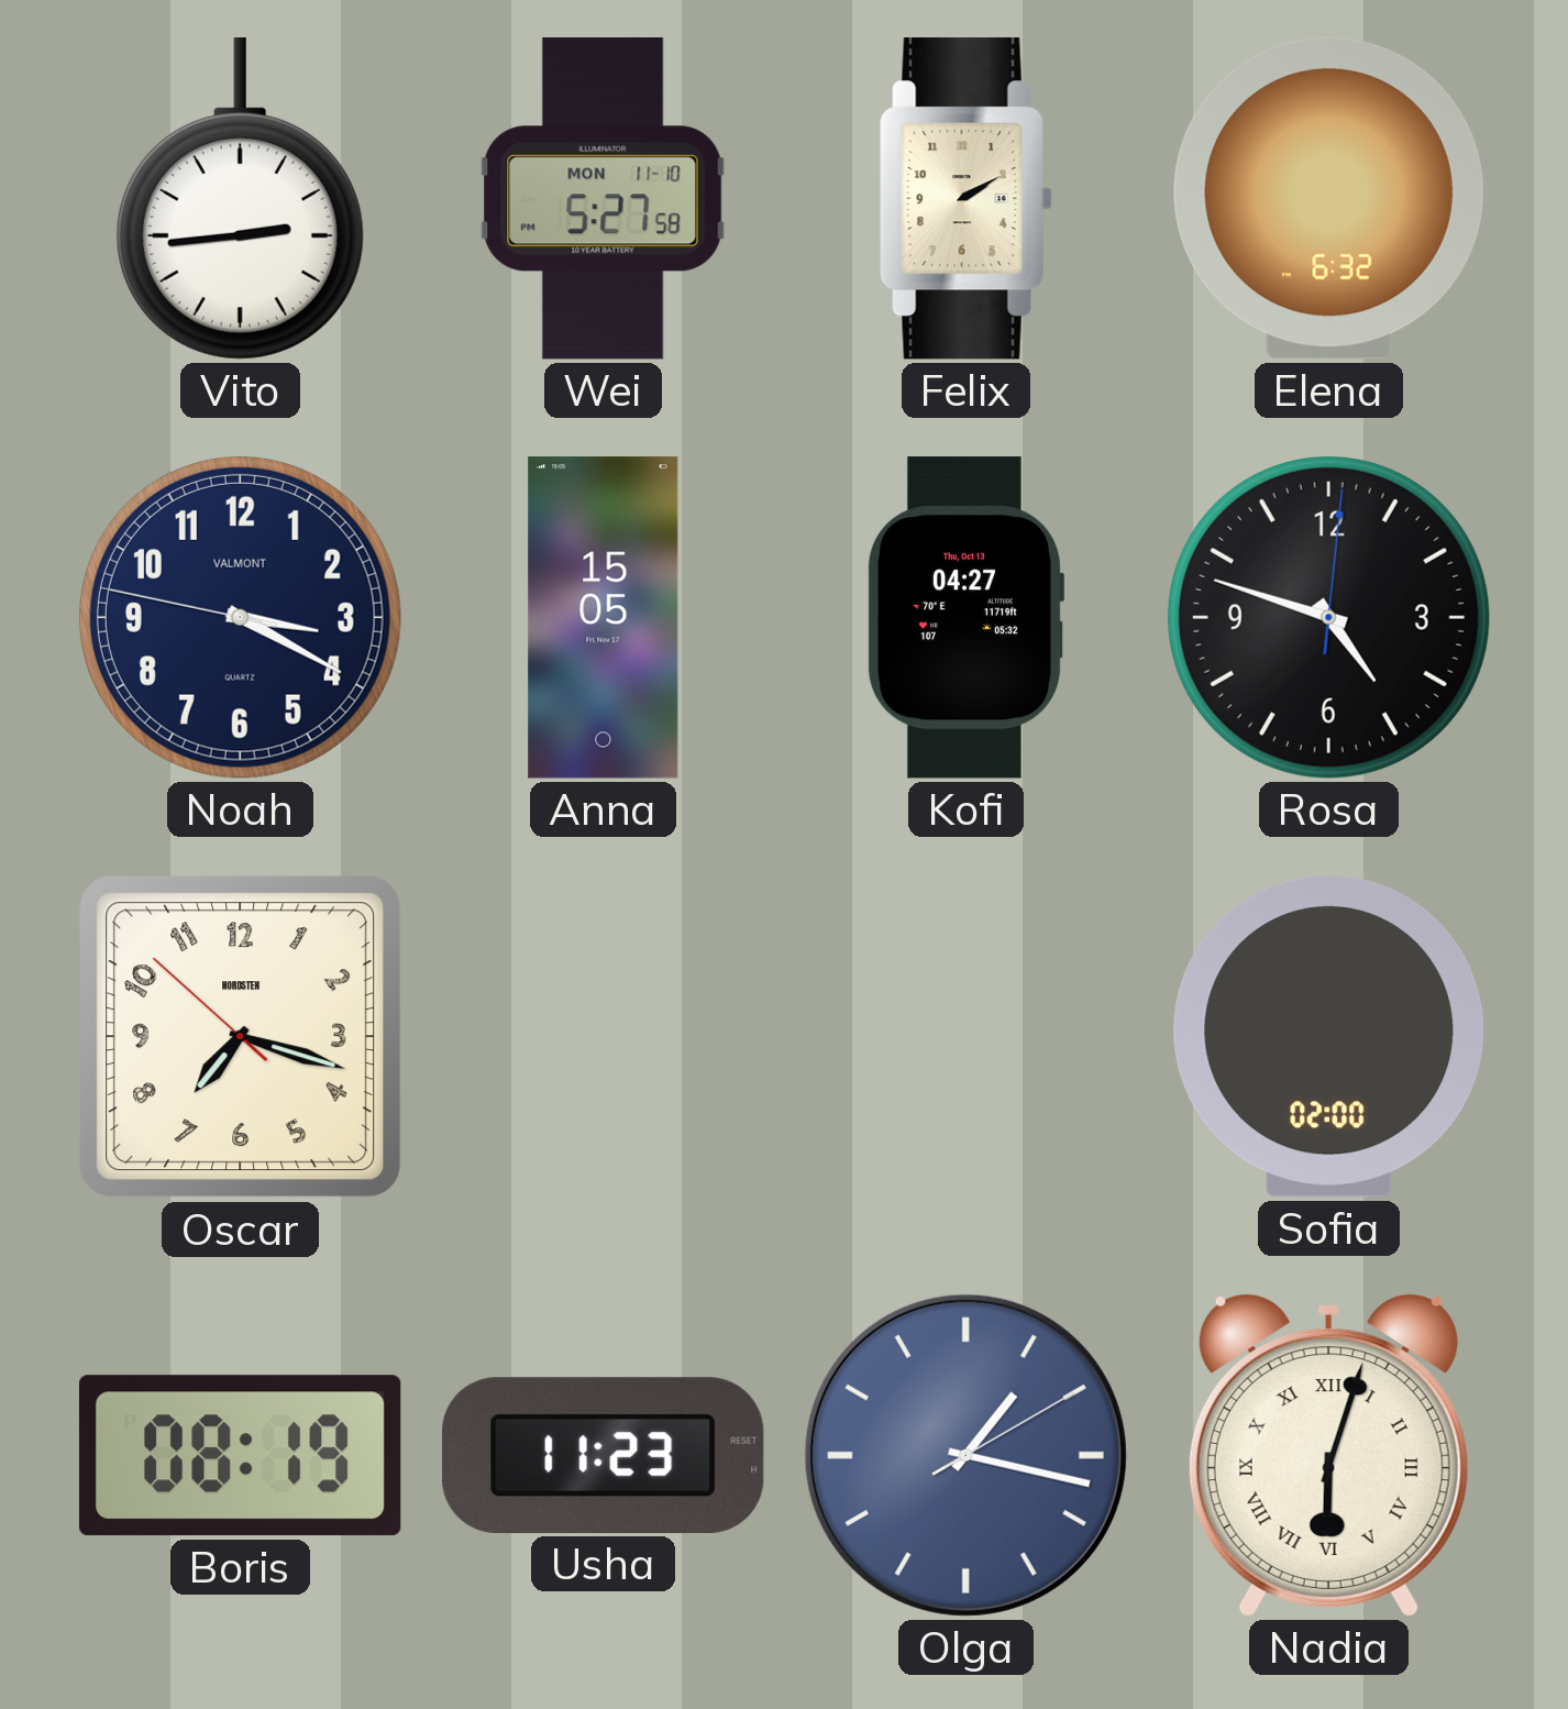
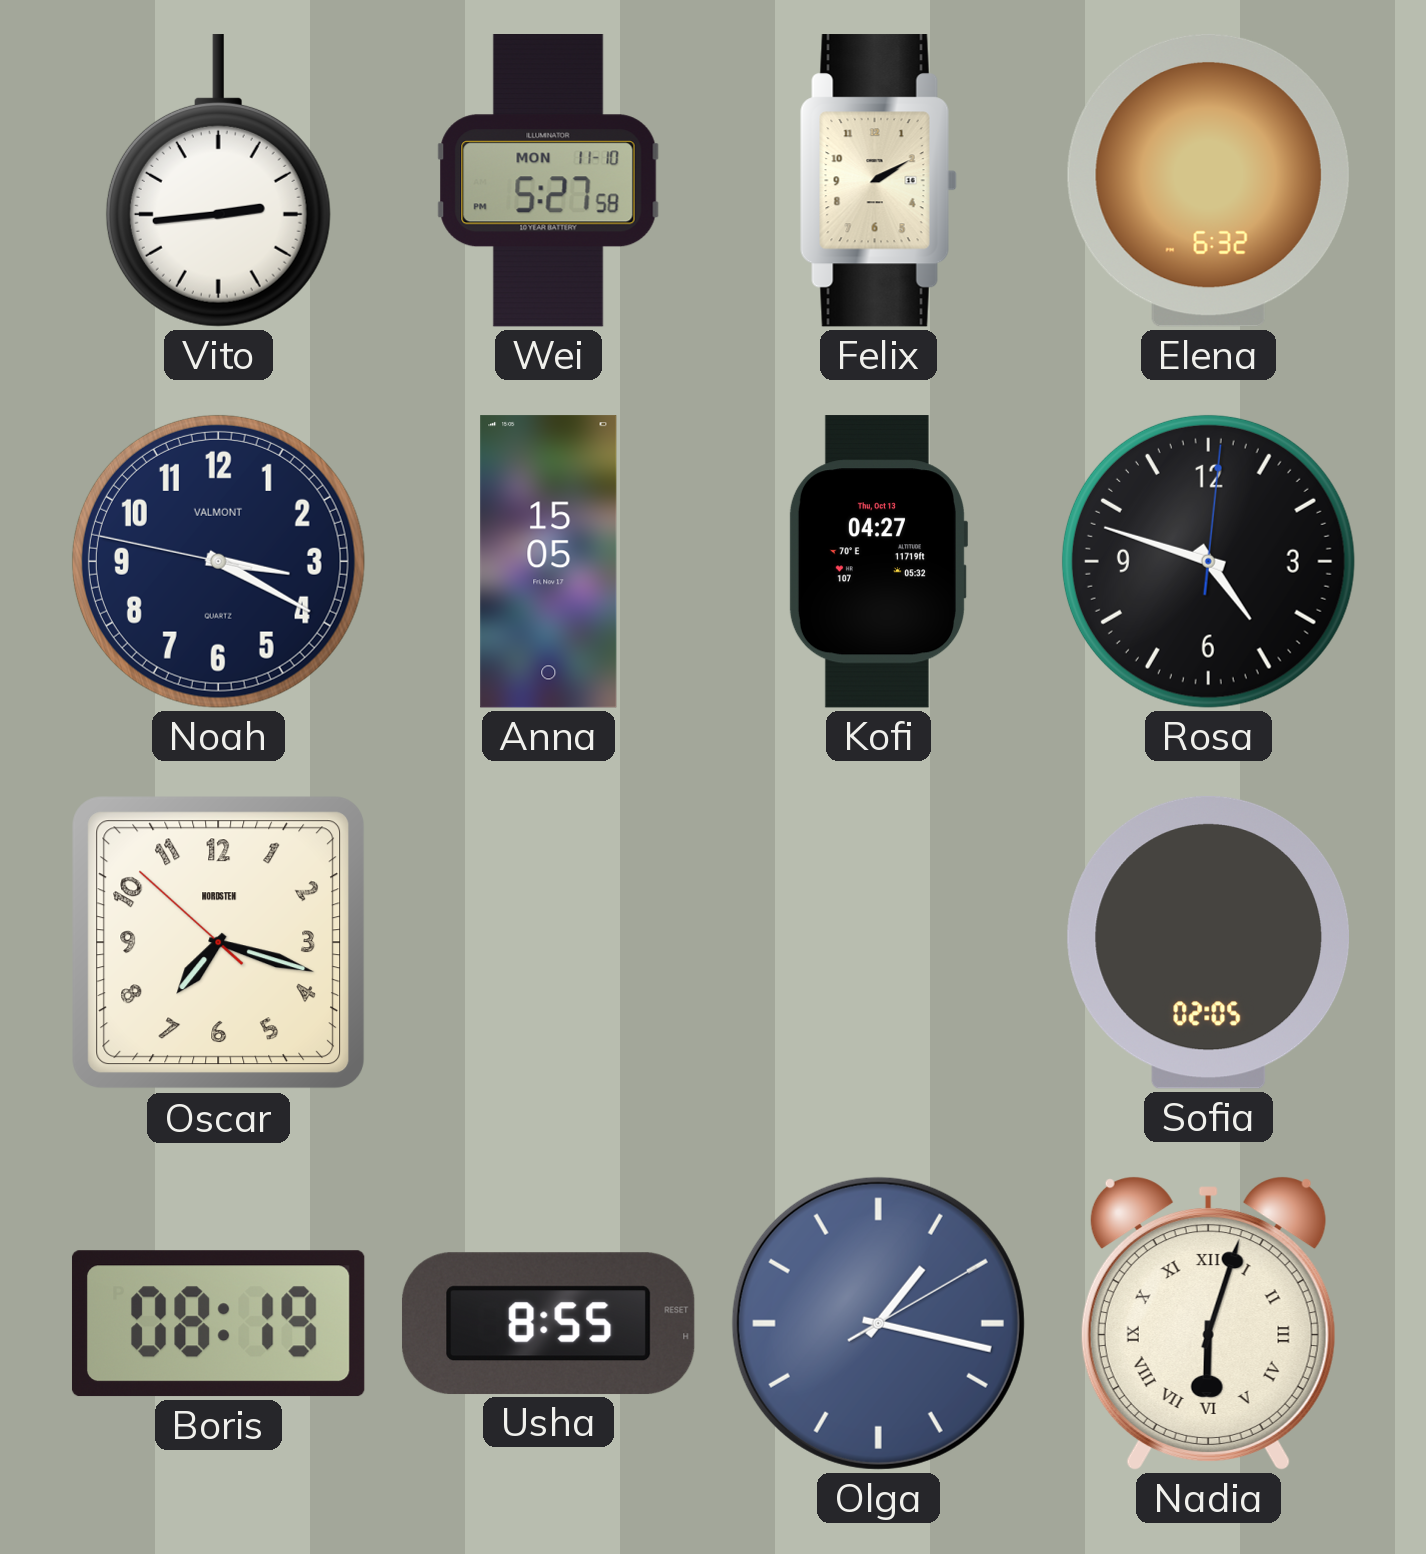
Sofia: 02:00 -> 02:05
Usha: 11:23 -> 8:55
